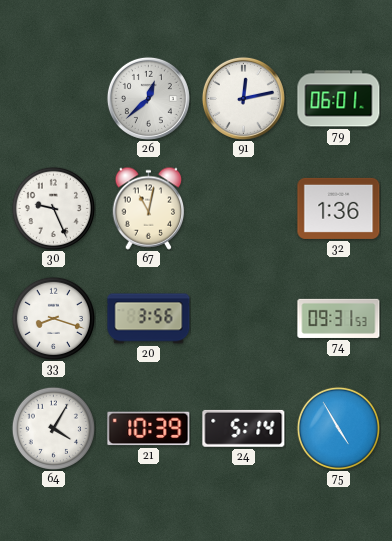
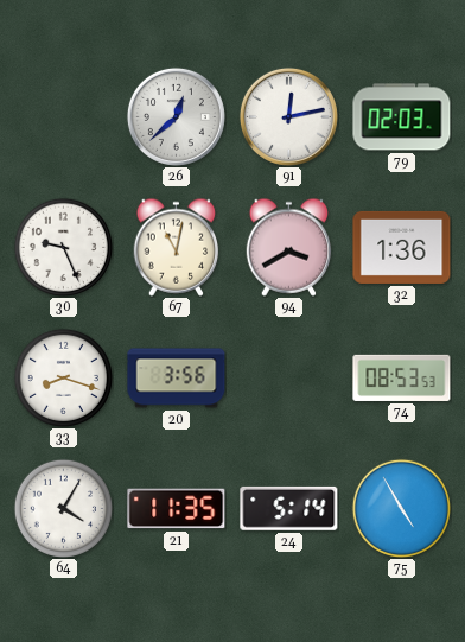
79: 06:01 -> 02:03
94: none -> 3:40
74: 09:31 -> 08:53
21: 10:39 -> 11:35
